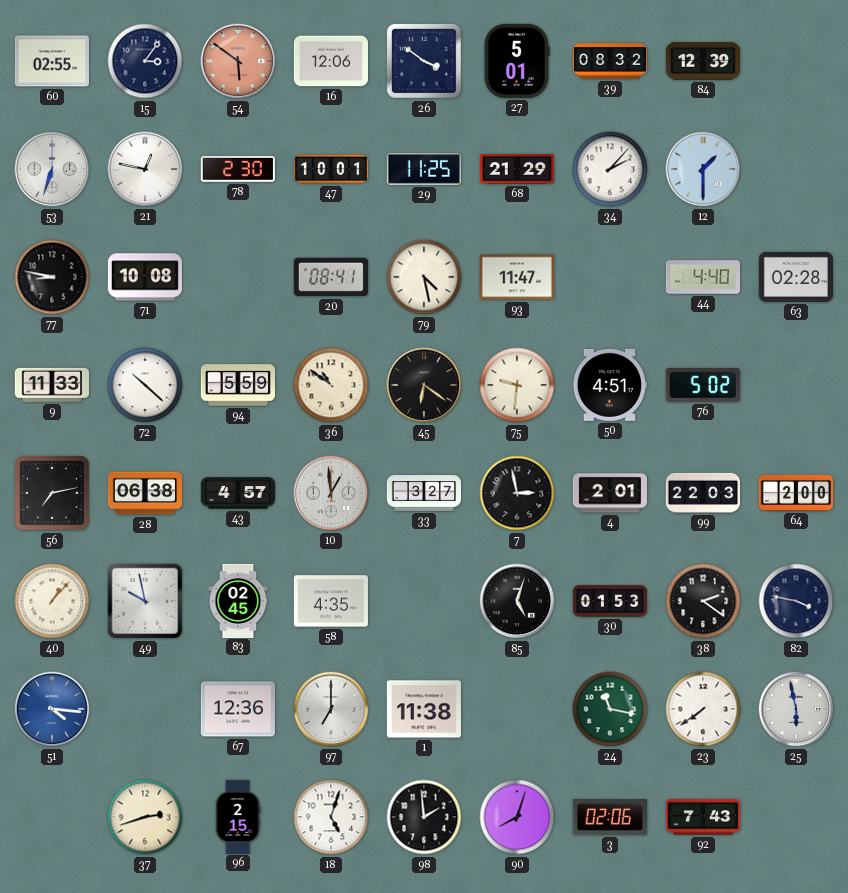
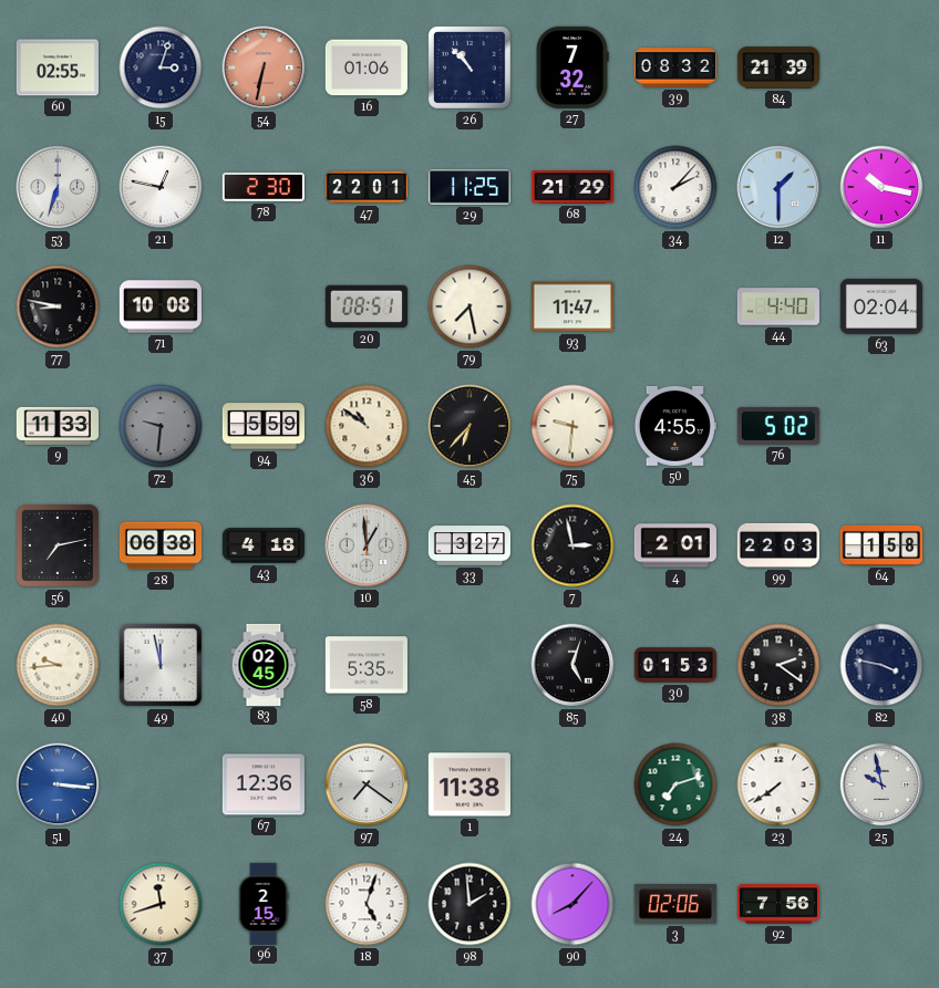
15: 3:06 -> 3:03
54: 5:51 -> 6:32
16: 12:06 -> 01:06
26: 3:51 -> 10:53
27: 5:01 -> 7:32
84: 12:39 -> 21:39
47: 10:01 -> 22:01
11: none -> 10:17
20: 08:41 -> 08:51
79: 4:28 -> 7:28
63: 02:28 -> 02:04
72: 10:22 -> 9:31
72 dial: white -> grey
45: 6:21 -> 6:37
50: 4:51 -> 4:55
43: 4:57 -> 4:18
64: 2:00 -> 1:58
40: 1:07 -> 9:44
49: 9:58 -> 11:58
58: 4:35 -> 5:35
51: 4:16 -> 3:16
97: 7:00 -> 7:21
24: 11:17 -> 7:12
25: 5:58 -> 9:58
37: 2:42 -> 11:42
90: 8:03 -> 8:07
92: 7:43 -> 7:56
